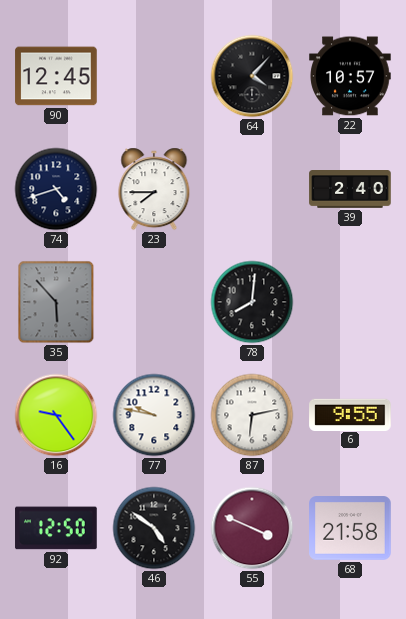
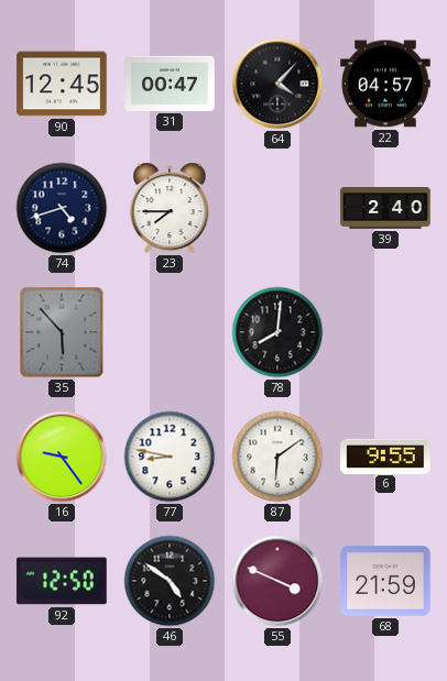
31: none -> 00:47
22: 10:57 -> 04:57
77: 9:47 -> 8:47
87: 6:13 -> 6:09
68: 21:58 -> 21:59
